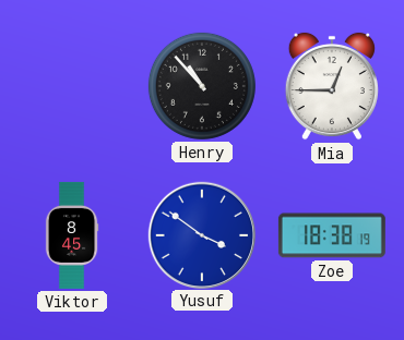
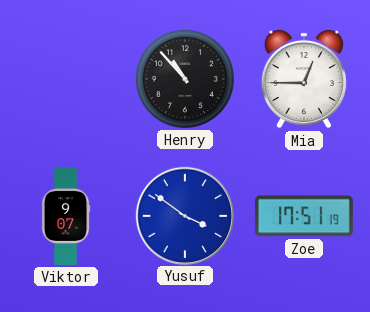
Viktor: 8:45 -> 9:07
Zoe: 18:38 -> 17:51
